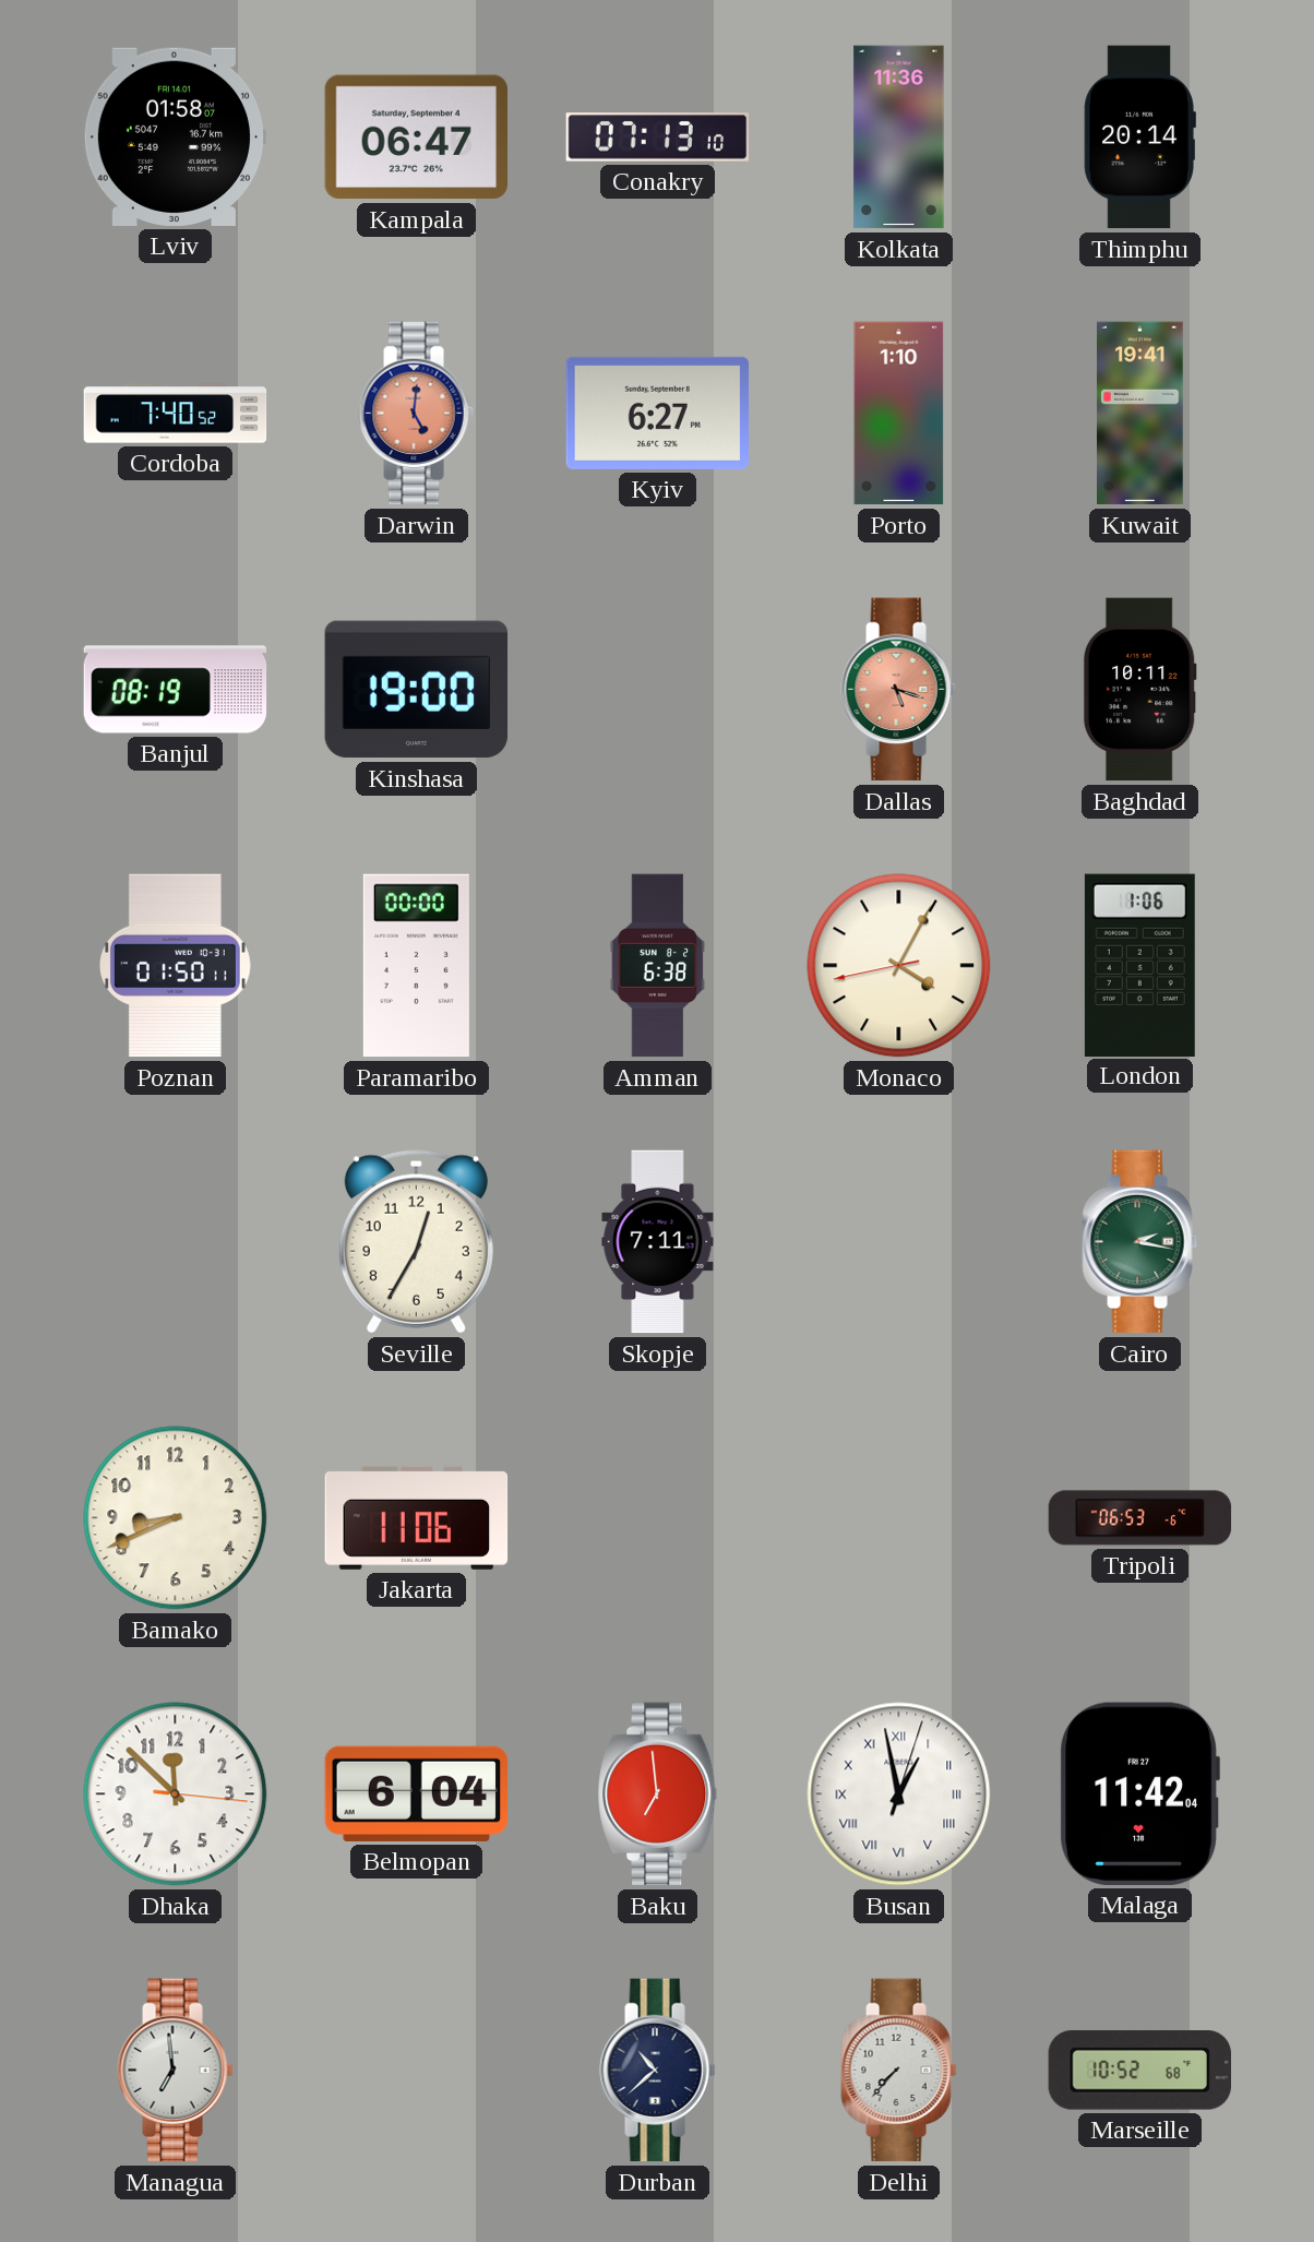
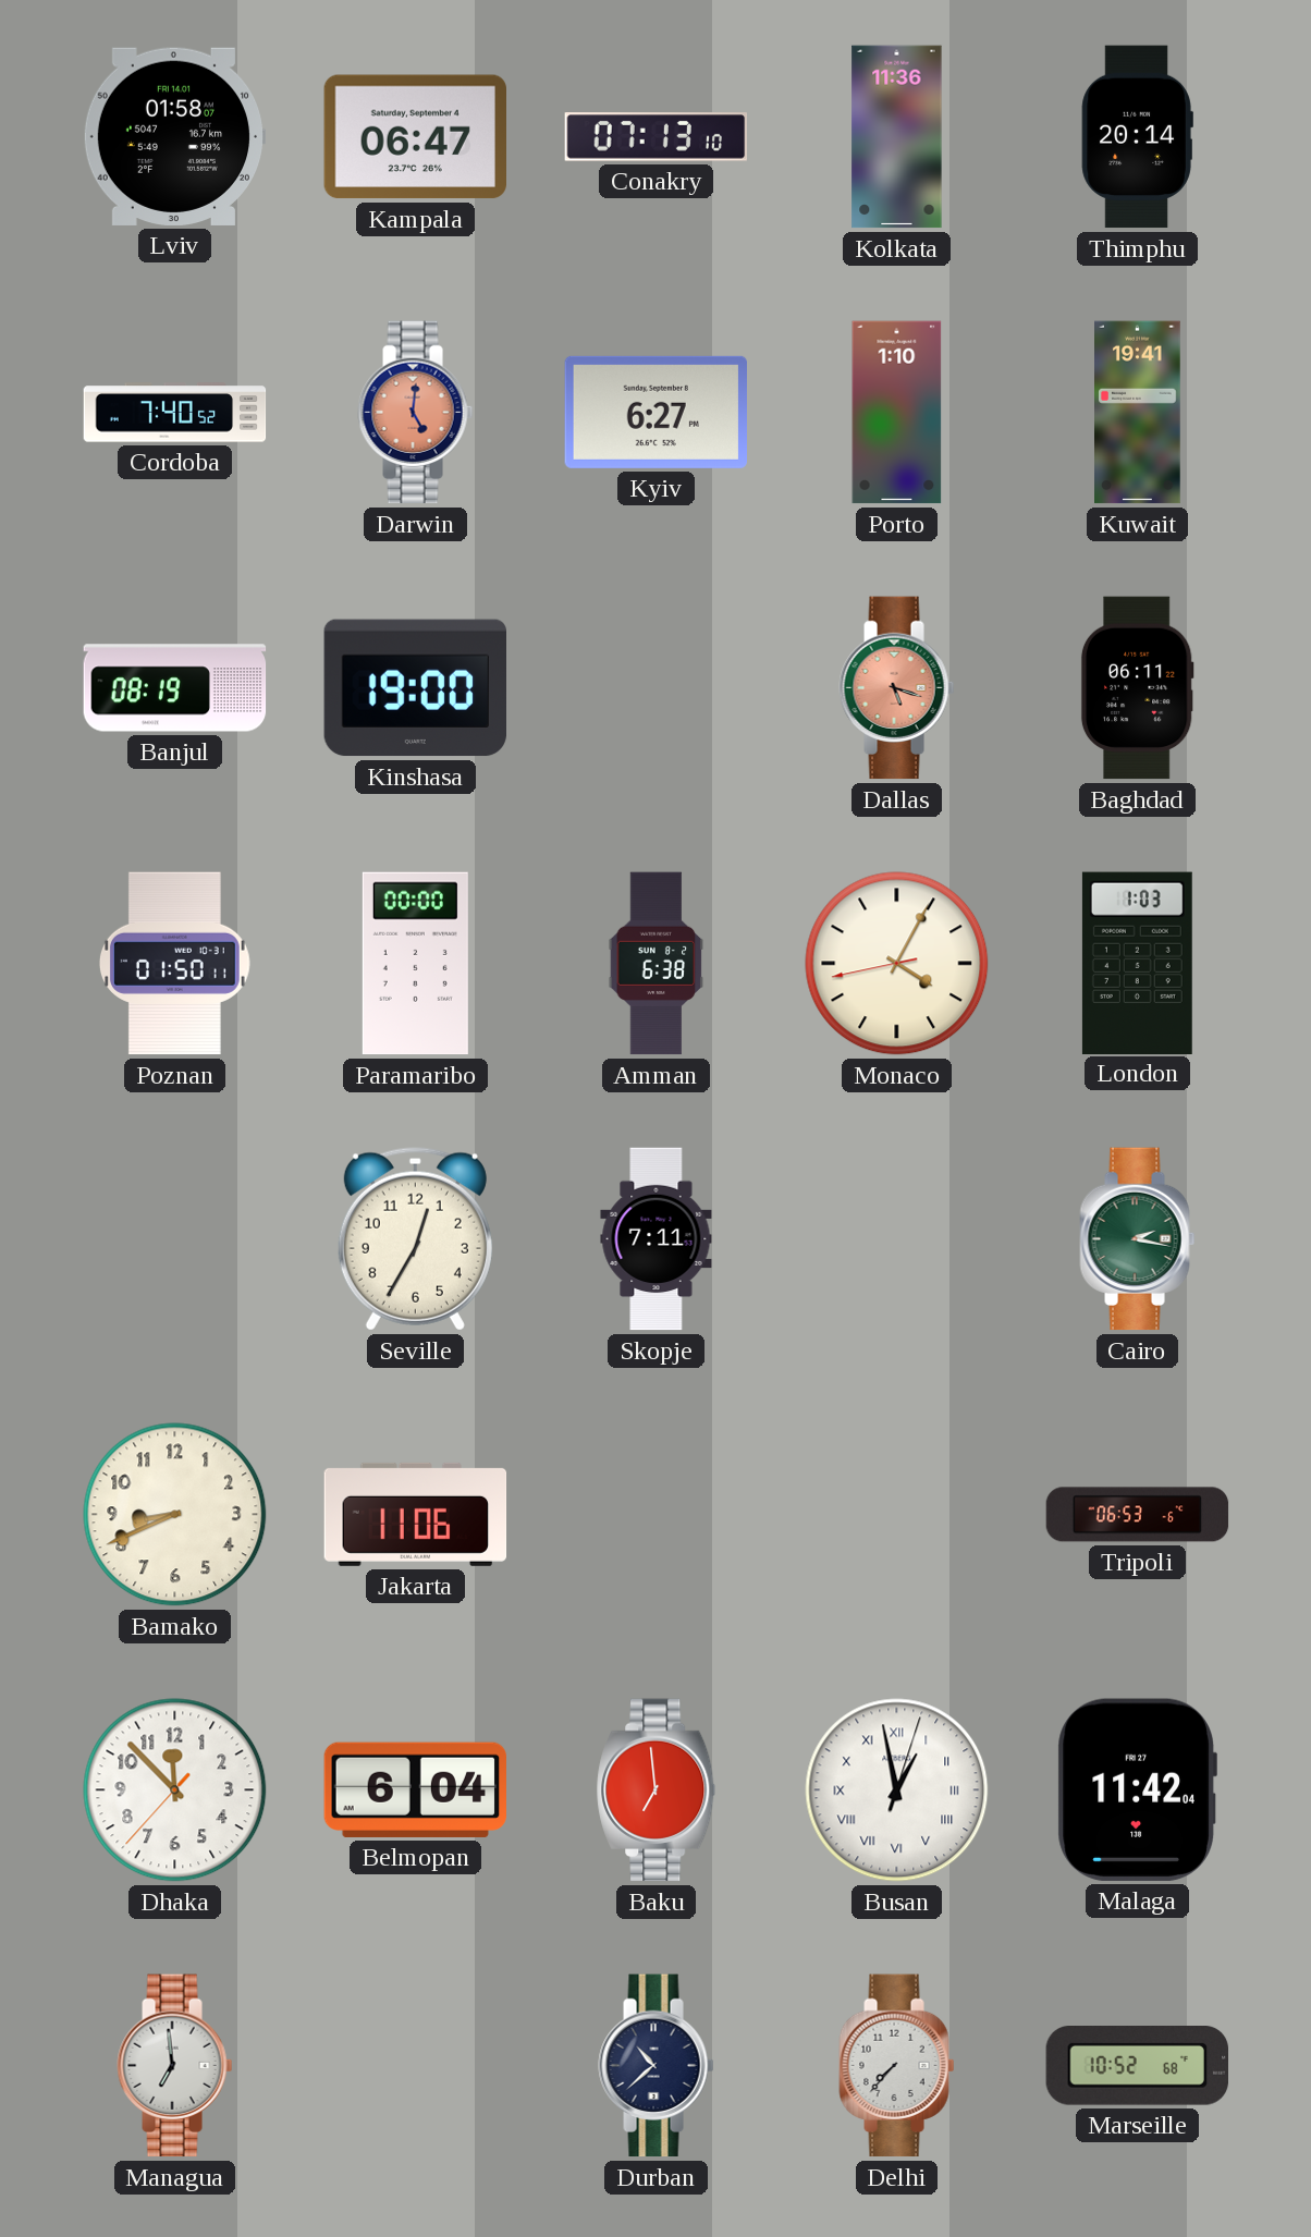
Baghdad: 10:11 -> 06:11
London: 1:06 -> 1:03
Dhaka: 11:52:16 -> 11:52:37
